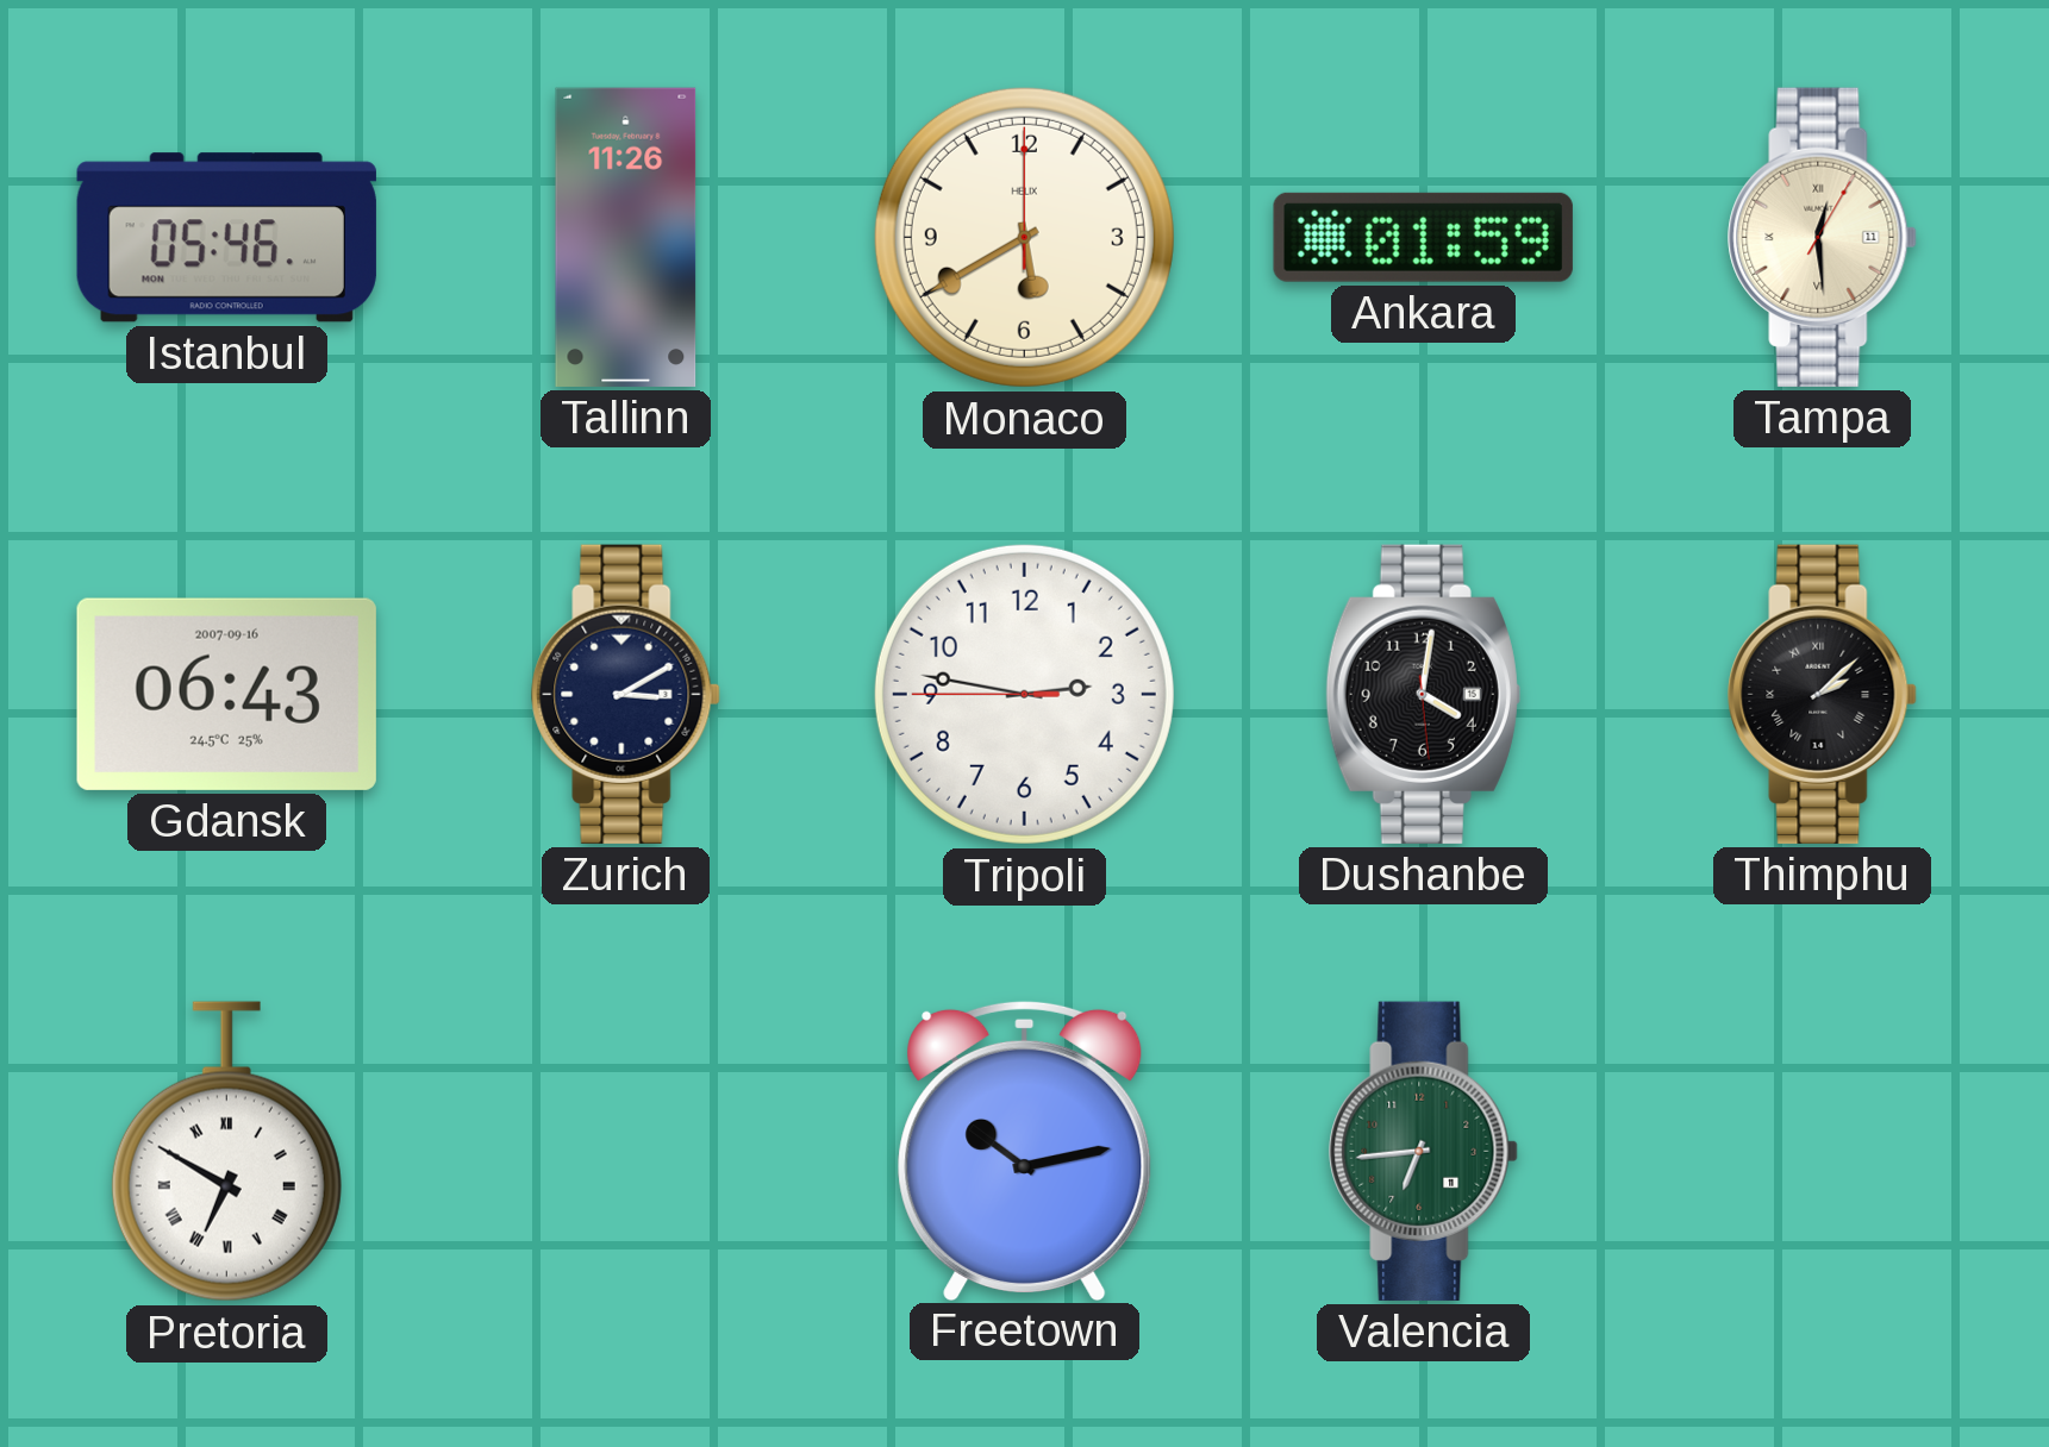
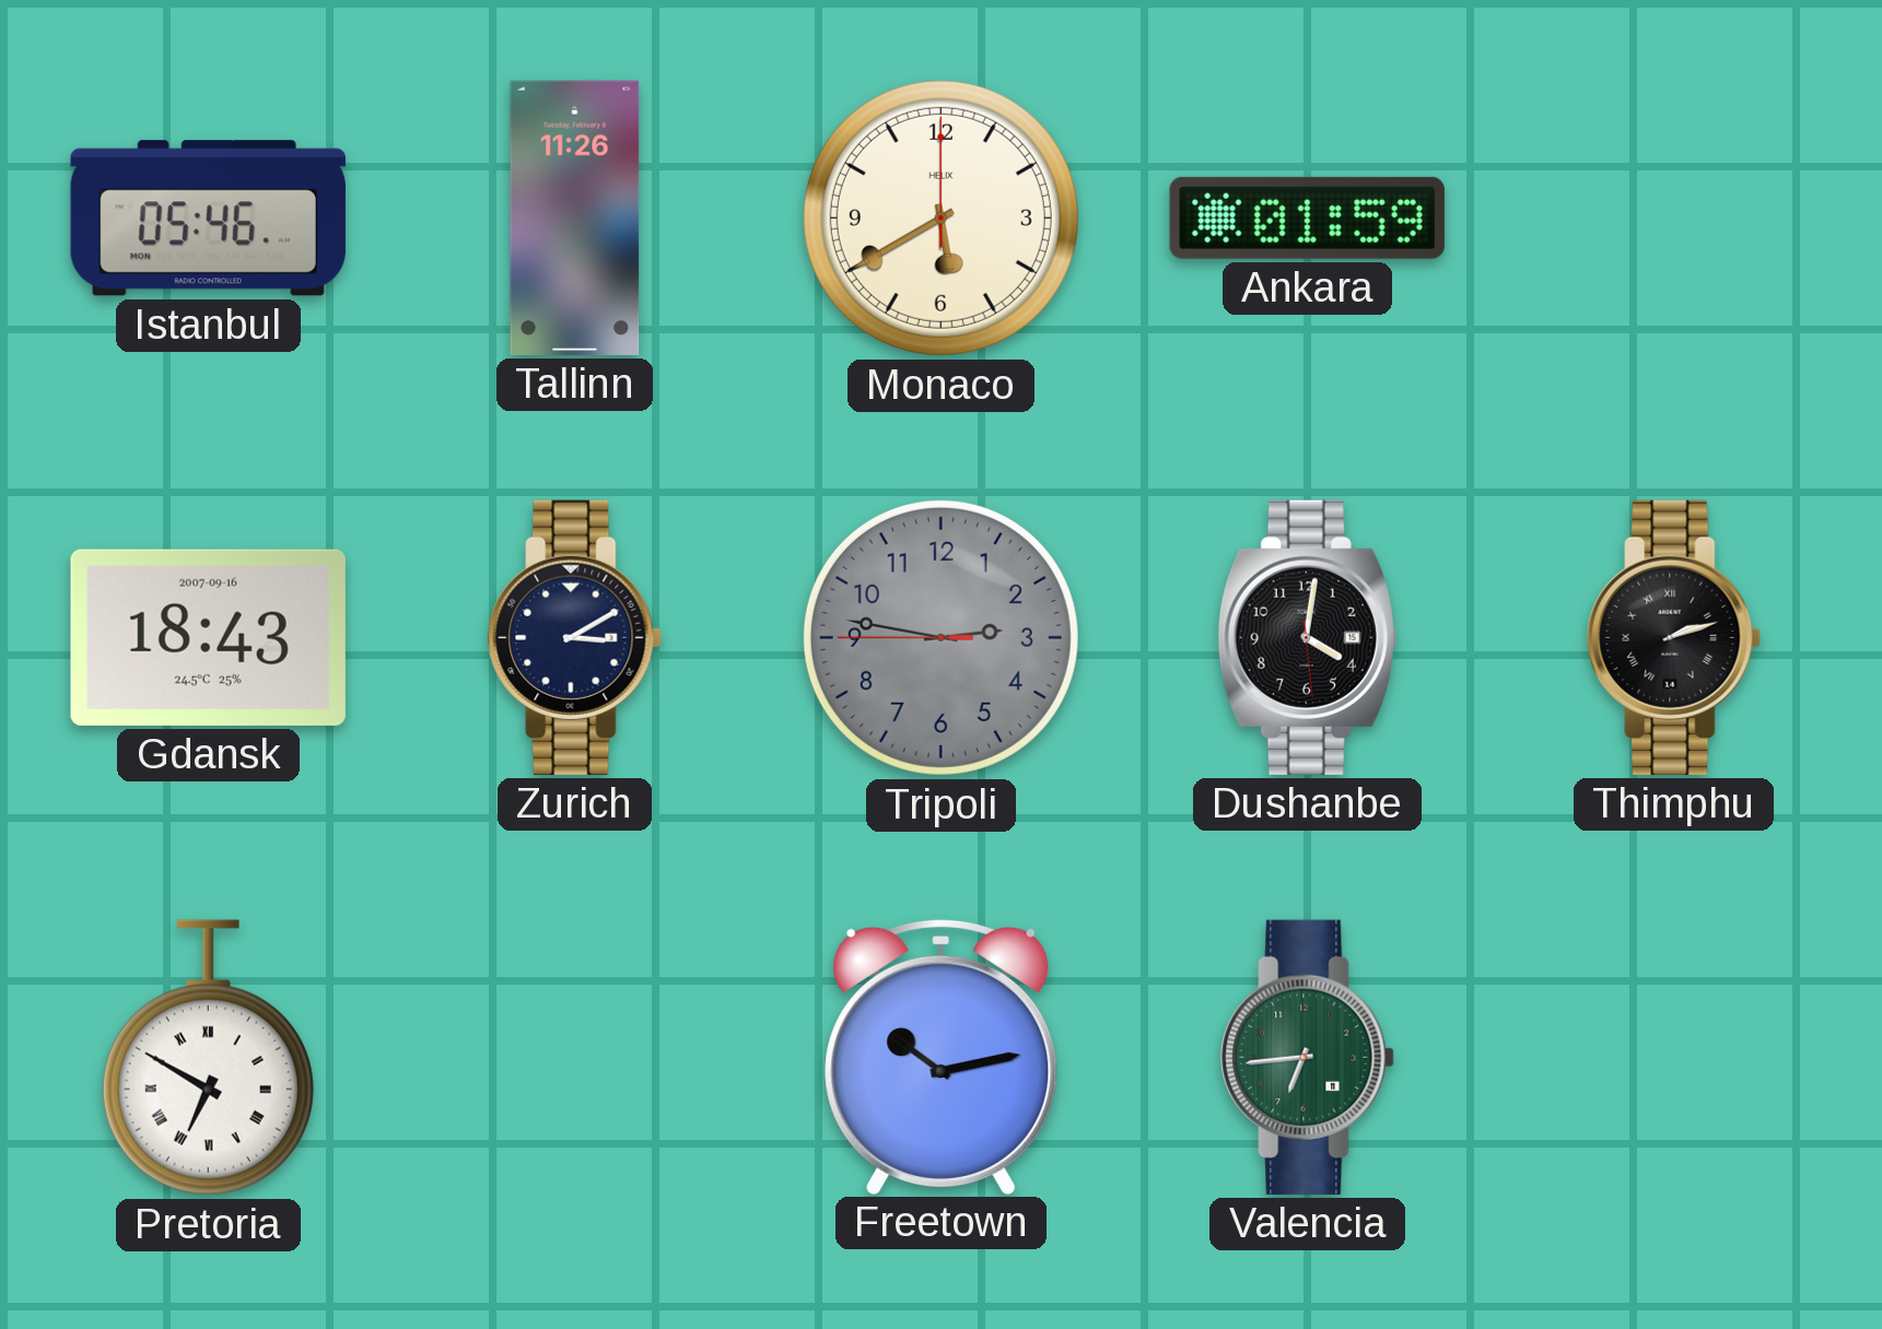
Tampa: 12:29 -> none
Gdansk: 06:43 -> 18:43
Tripoli dial: white -> grey
Thimphu: 2:08 -> 2:12
